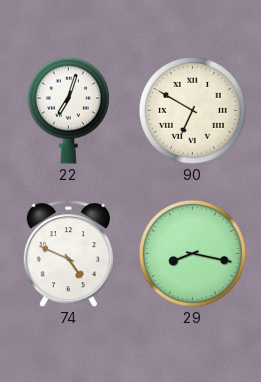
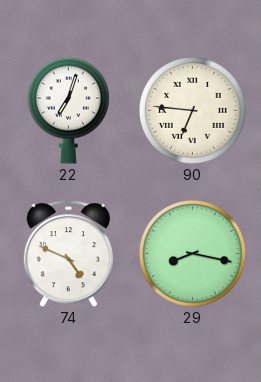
90: 6:50 -> 6:46
